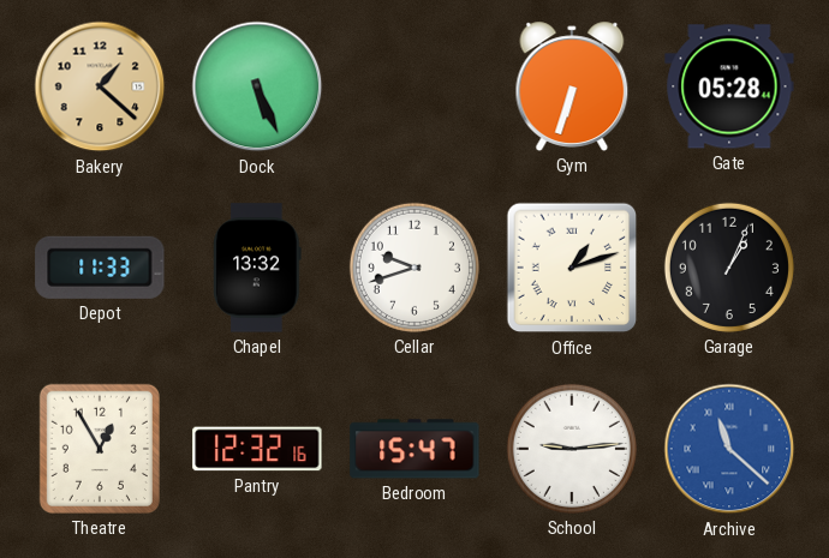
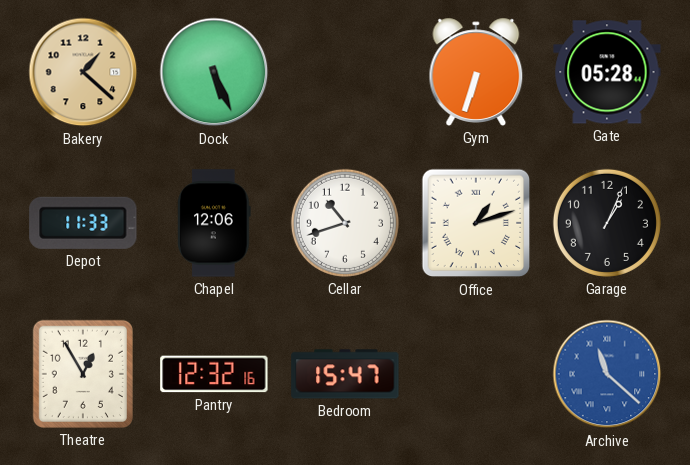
Chapel: 13:32 -> 12:06
Cellar: 9:42 -> 10:42
School: 9:14 -> none
